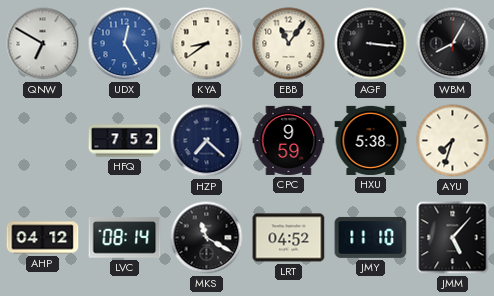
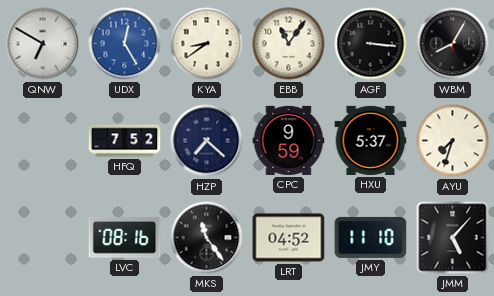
HXU: 5:38 -> 5:37
AHP: 04:12 -> none
LVC: 08:14 -> 08:16
MKS: 11:20 -> 11:24
